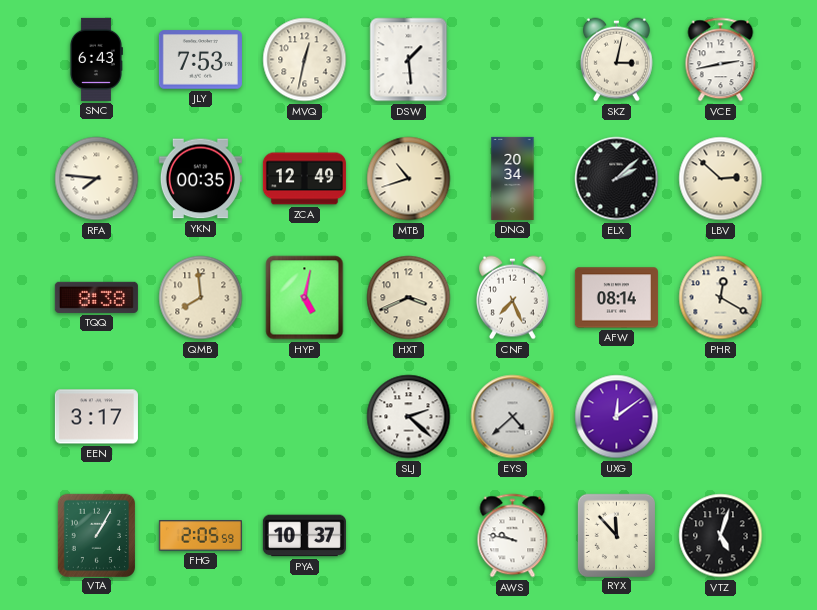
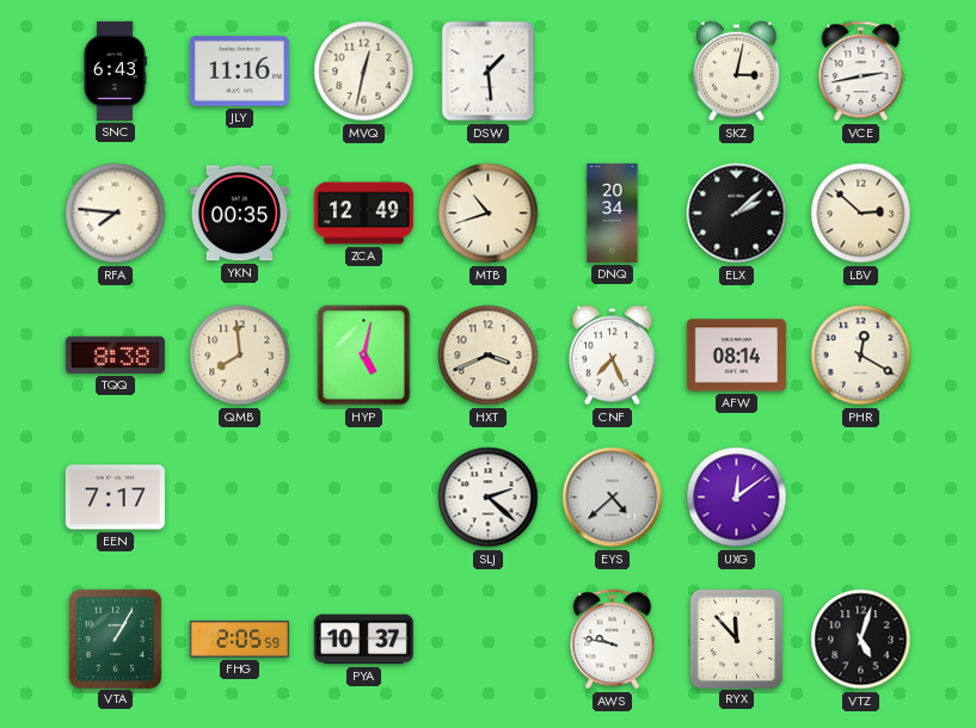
JLY: 7:53 -> 11:16
EEN: 3:17 -> 7:17
